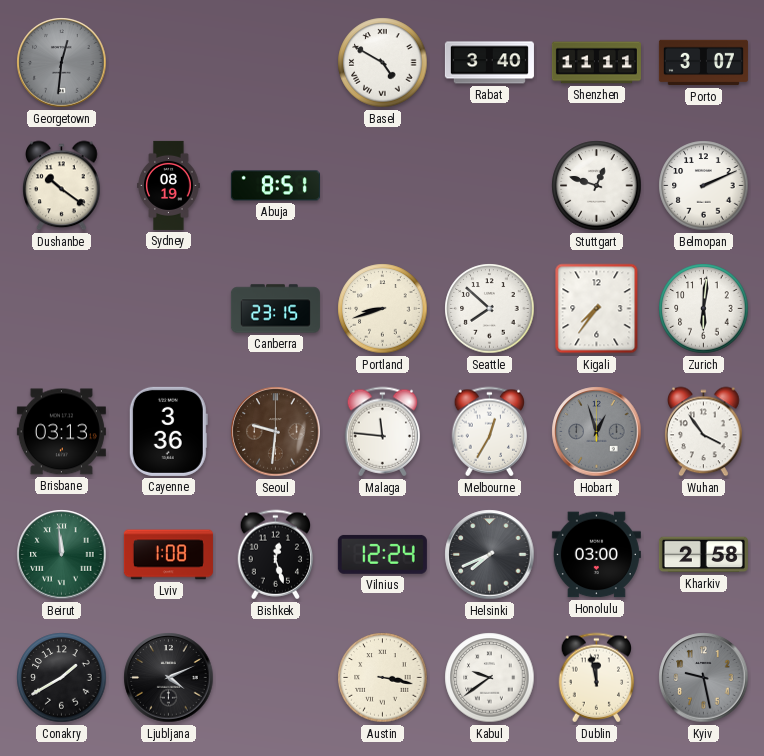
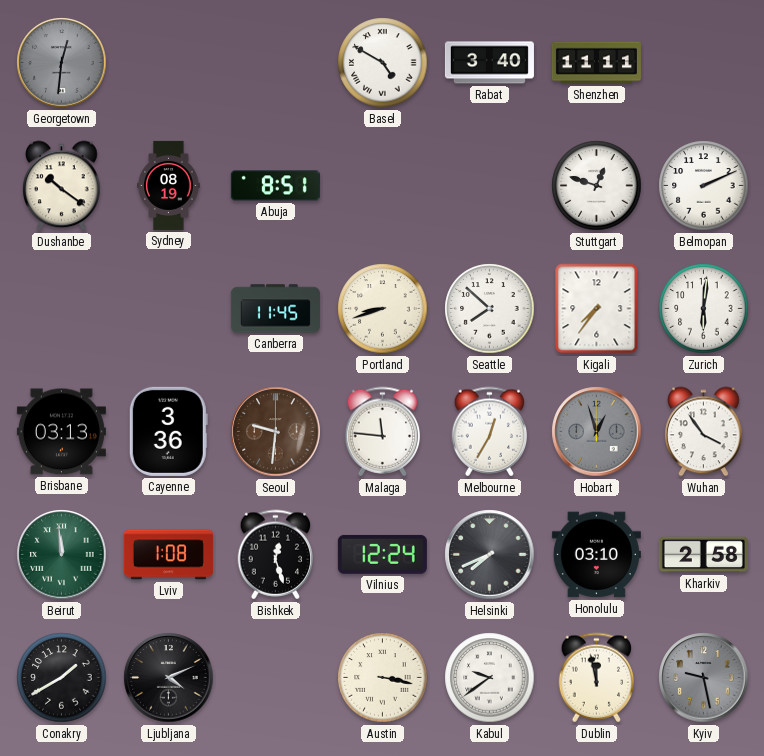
Porto: 3:07 -> none
Canberra: 23:15 -> 11:45
Honolulu: 03:00 -> 03:10
